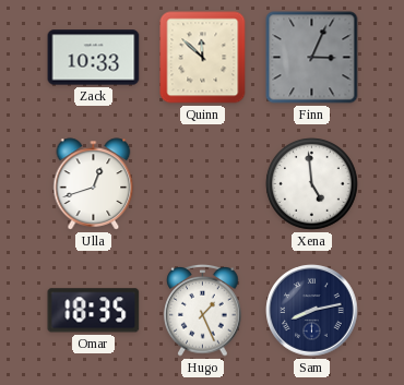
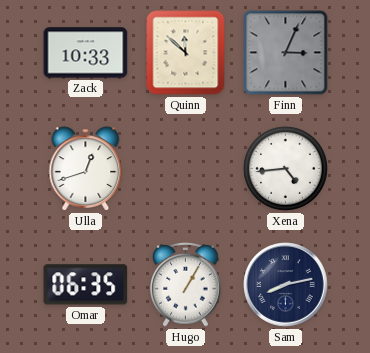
Xena: 4:59 -> 4:44
Omar: 18:35 -> 06:35
Hugo: 1:26 -> 1:05
